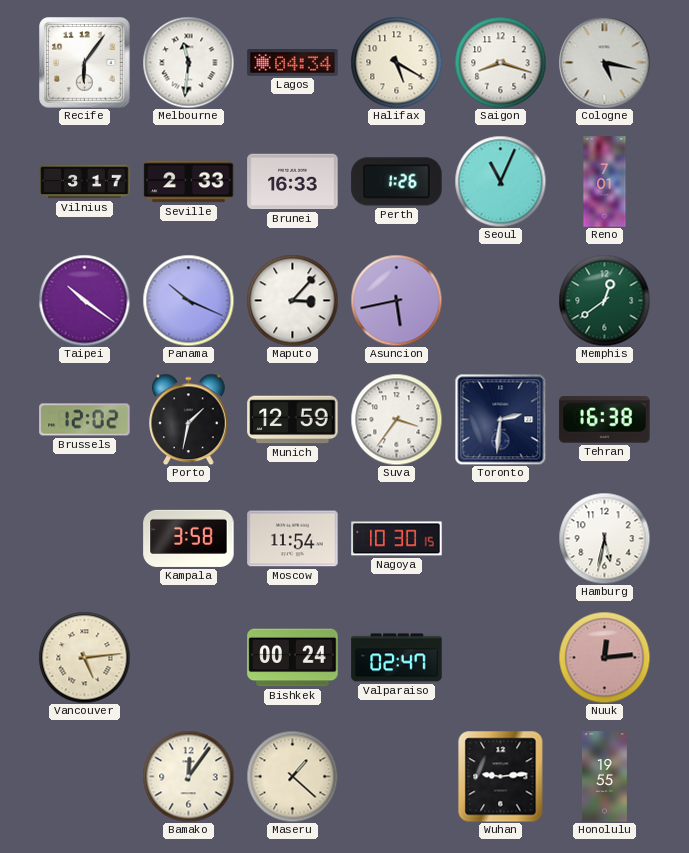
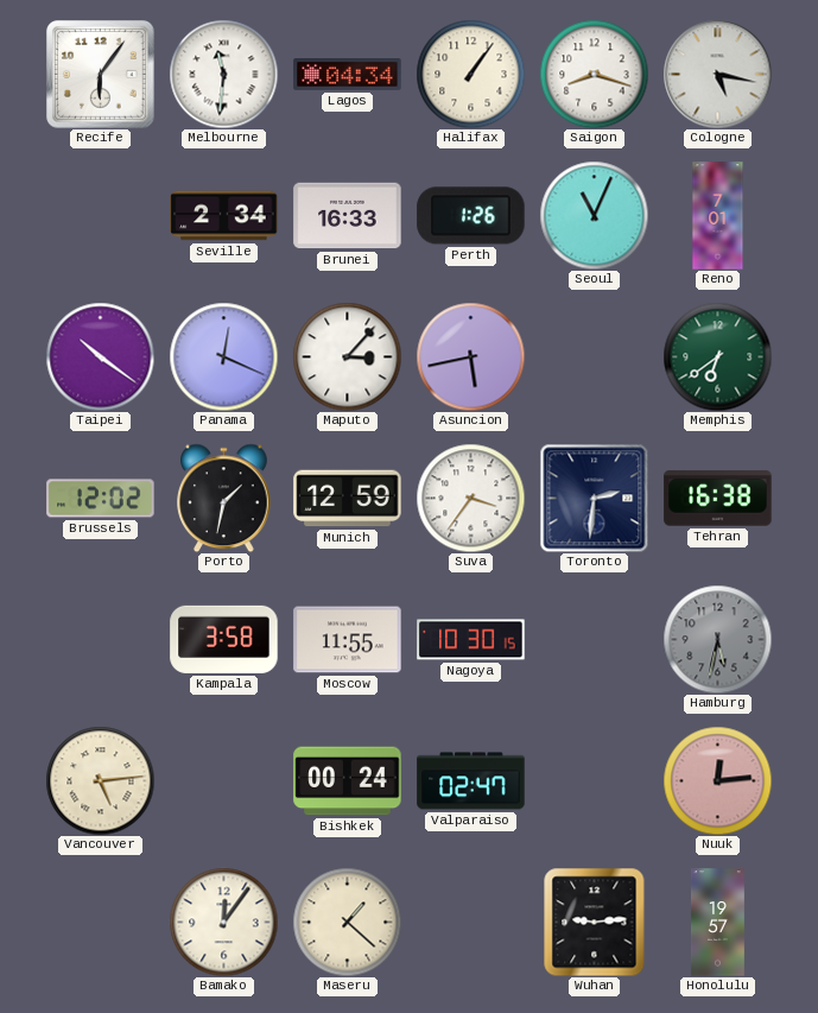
Halifax: 5:20 -> 1:06
Vilnius: 3:17 -> none
Seville: 2:33 -> 2:34
Panama: 10:19 -> 12:19
Memphis: 12:39 -> 6:39
Moscow: 11:54 -> 11:55
Hamburg dial: white -> grey
Honolulu: 19:55 -> 19:57
